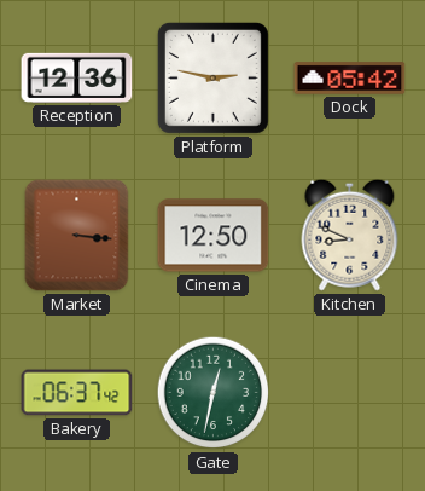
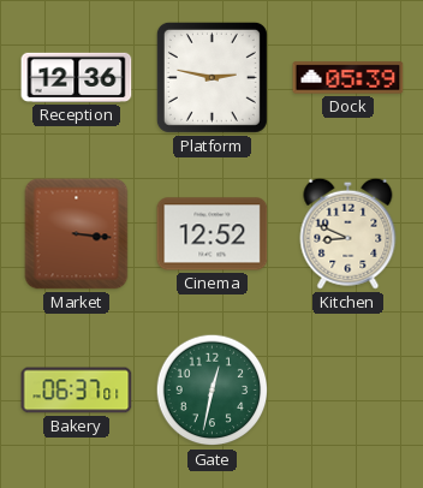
Dock: 05:42 -> 05:39
Cinema: 12:50 -> 12:52
Bakery: 06:37:42 -> 06:37:01
